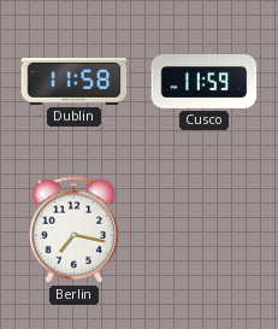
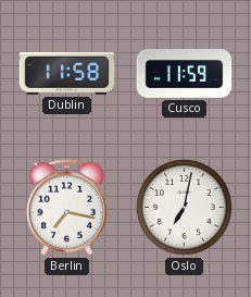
Oslo: none -> 7:02
